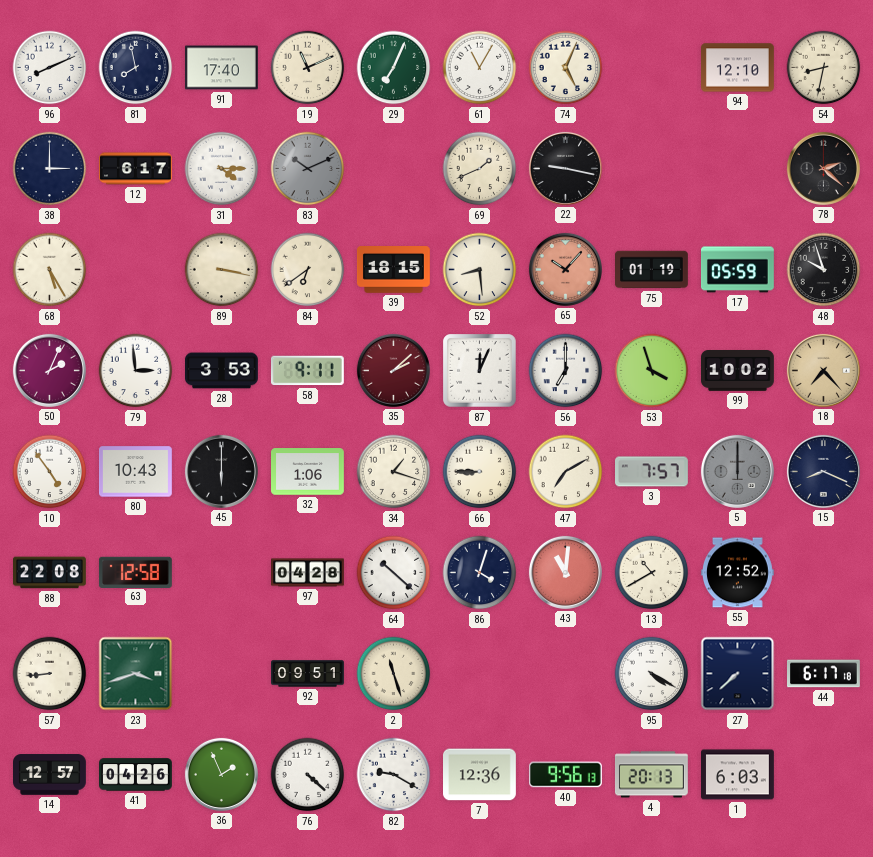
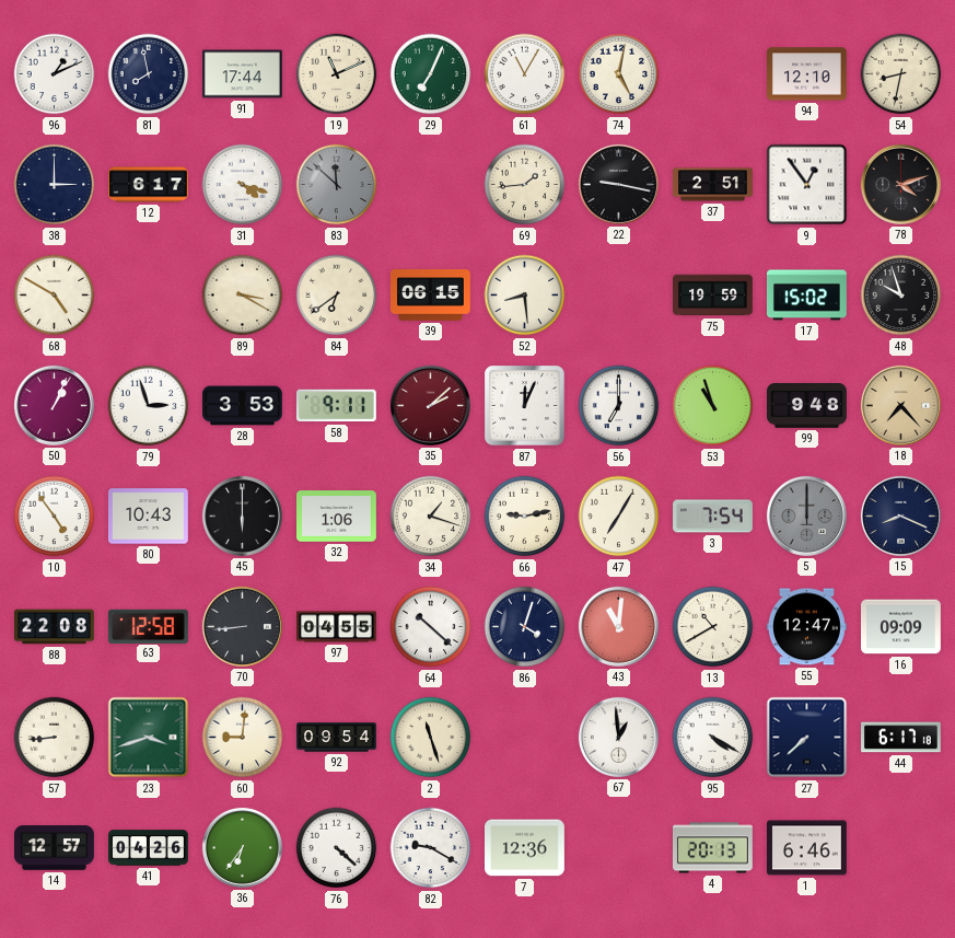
96: 8:11 -> 1:11
91: 17:40 -> 17:44
74: 5:04 -> 5:02
31: 4:15 -> 4:18
83: 10:11 -> 11:52
69: 1:41 -> 1:44
37: none -> 2:51
9: none -> 12:54
78: 2:22 -> 4:12
68: 5:25 -> 4:50
89: 3:17 -> 3:20
39: 18:15 -> 06:15
65: 10:07 -> none
75: 01:19 -> 19:59
17: 05:59 -> 15:02
50: 2:04 -> 1:04
79: 2:59 -> 2:57
53: 3:57 -> 10:57
99: 10:02 -> 9:48
66: 8:45 -> 9:13
47: 7:10 -> 7:05
3: 7:57 -> 7:54
70: none -> 8:44
97: 04:28 -> 04:55
55: 12:52 -> 12:47
16: none -> 09:09
60: none -> 9:01
92: 09:51 -> 09:54
67: none -> 12:59
36: 1:56 -> 6:36
40: 9:56 -> none
1: 6:03 -> 6:46
